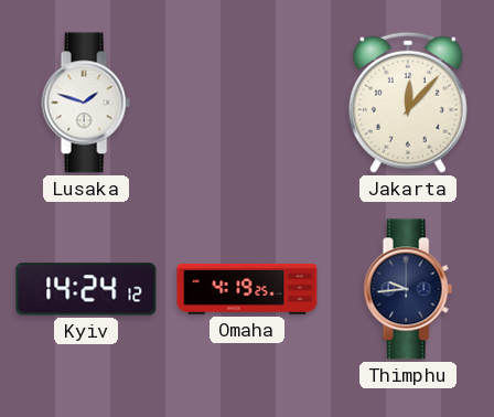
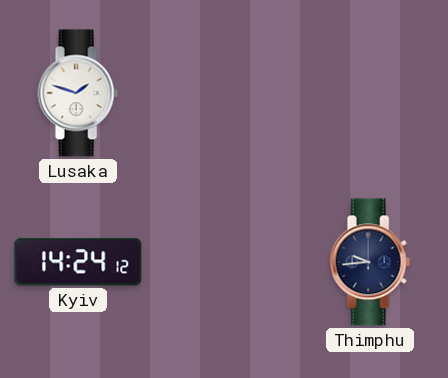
Jakarta: 12:07 -> none
Omaha: 4:19 -> none
